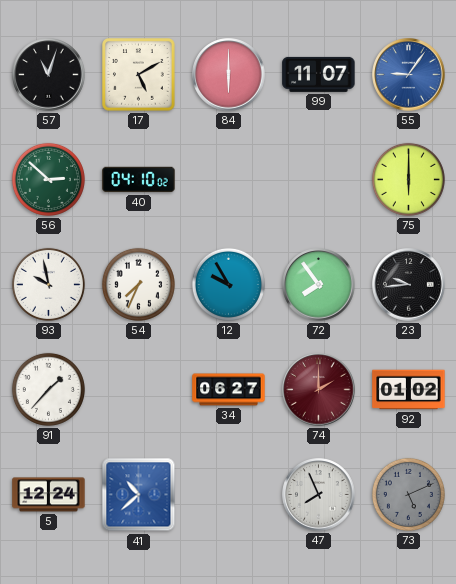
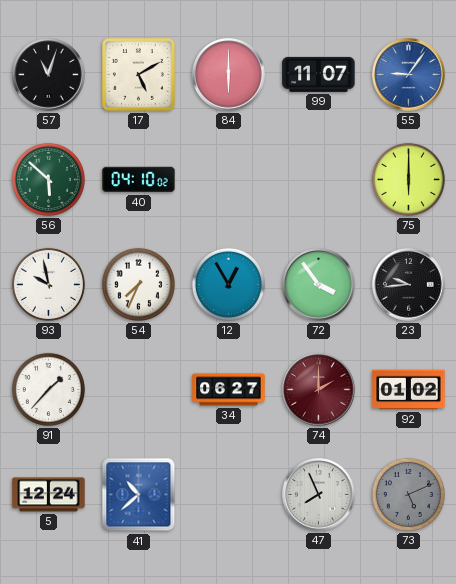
56: 2:52 -> 5:52
12: 9:55 -> 12:55
72: 7:54 -> 3:54
